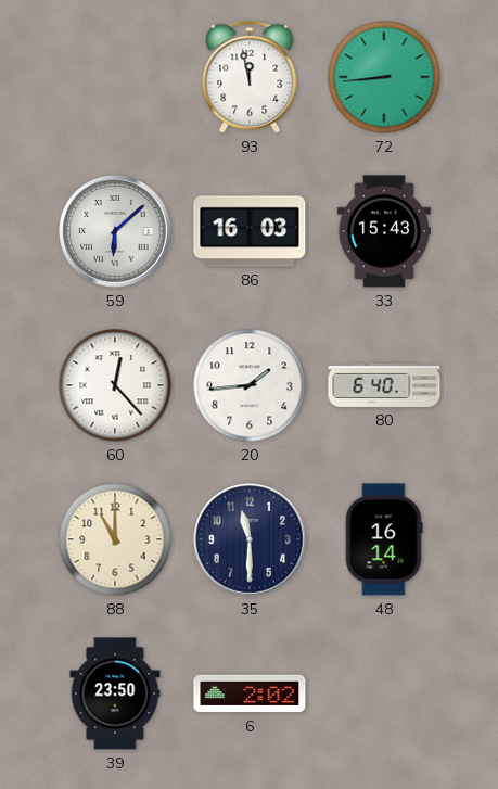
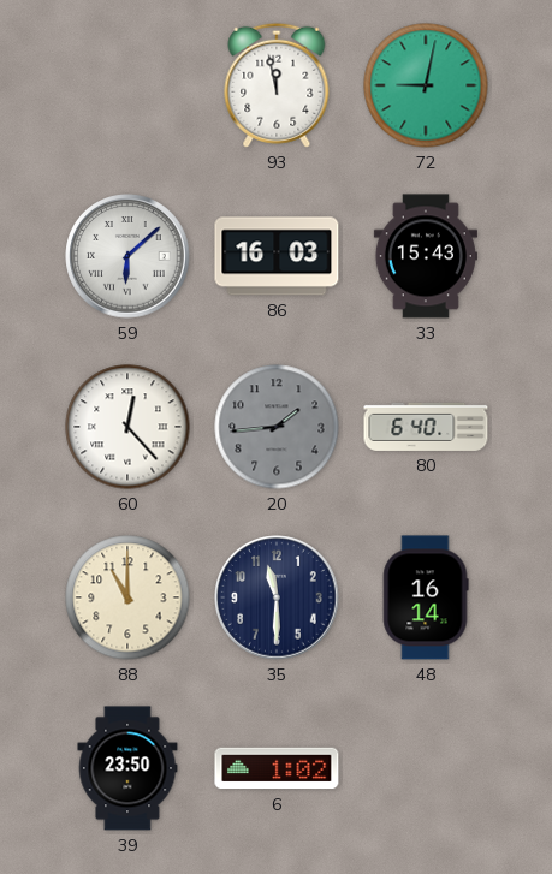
72: 8:44 -> 9:02
20 dial: white -> grey
6: 2:02 -> 1:02
